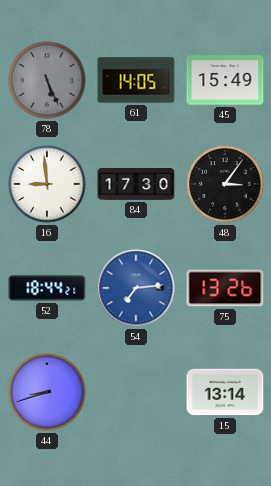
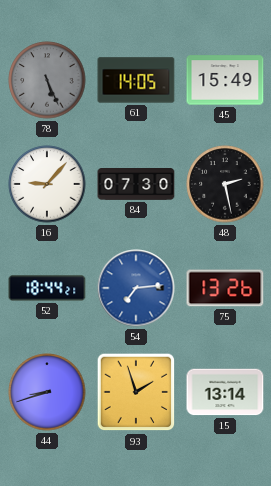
16: 8:59 -> 9:07
84: 17:30 -> 07:30
48: 3:06 -> 2:28
93: none -> 1:57
